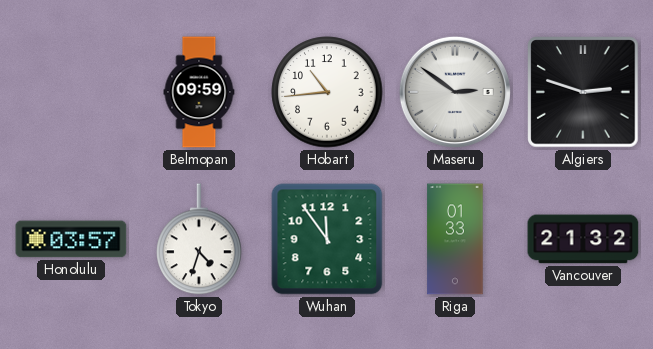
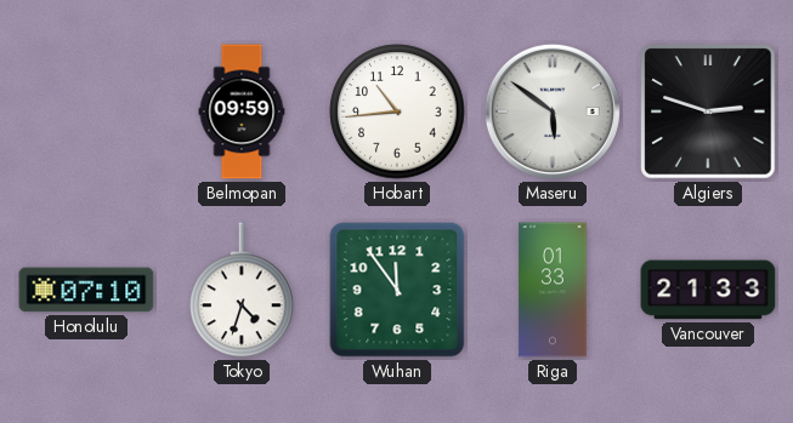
Maseru: 2:51 -> 5:51
Honolulu: 03:57 -> 07:10
Vancouver: 21:32 -> 21:33
